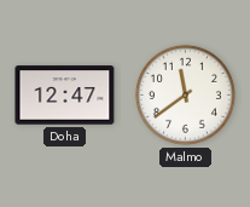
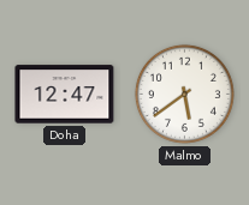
Malmo: 11:39 -> 5:39
